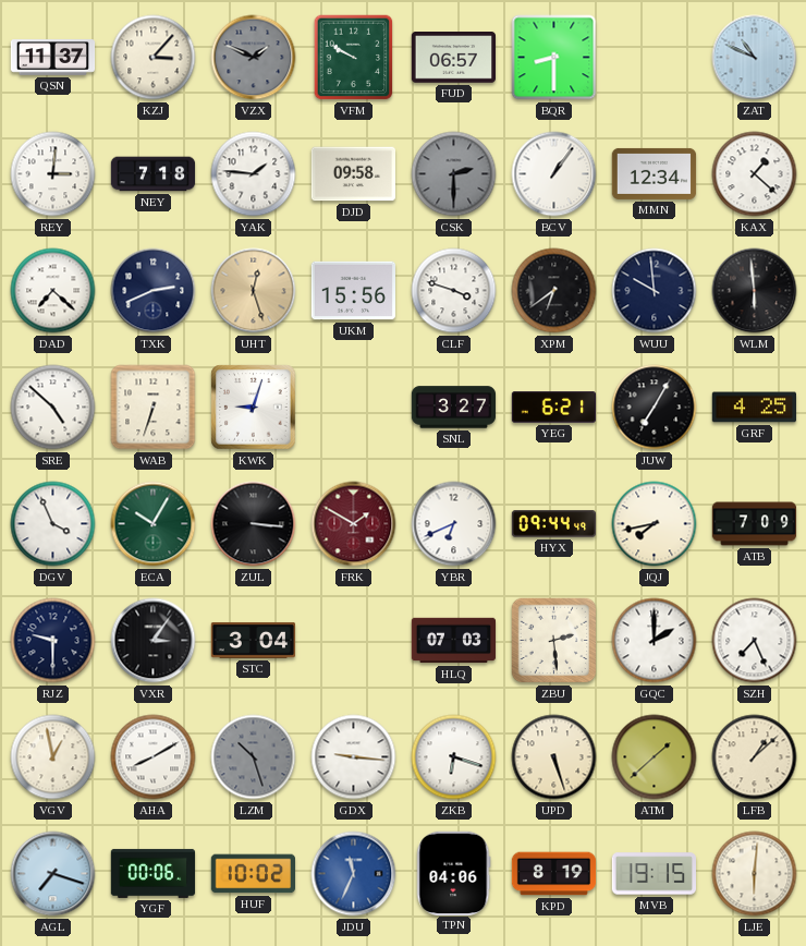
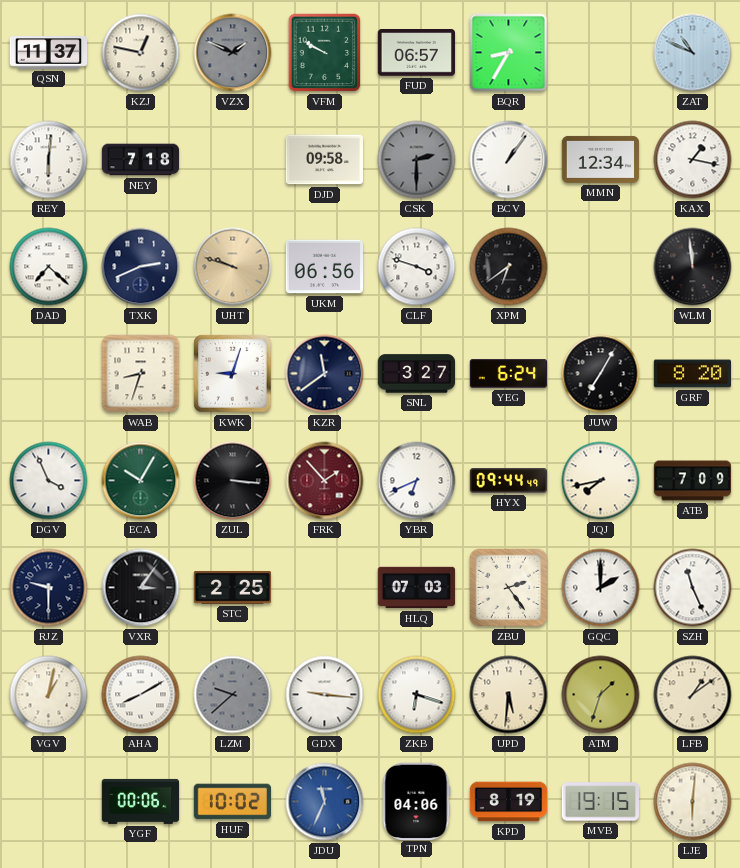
KZJ: 3:07 -> 12:47
BQR: 8:30 -> 8:35
REY: 3:01 -> 6:01
YAK: 1:46 -> none
KAX: 1:22 -> 1:17
UHT: 12:27 -> 9:48
UKM: 15:56 -> 06:56
WUU: 9:59 -> none
WLM: 5:59 -> 11:59
SRE: 4:52 -> none
WAB: 6:33 -> 8:33
KZR: none -> 11:39
YEG: 6:21 -> 6:24
GRF: 4:25 -> 8:20
FRK: 1:50 -> 1:53
STC: 3:04 -> 2:25
ZBU: 2:29 -> 2:24
SZH: 7:26 -> 11:26
VGV: 12:58 -> 1:02
LZM: 10:27 -> 9:38
UPD: 5:27 -> 5:31
ATM: 1:38 -> 1:33
LFB: 1:08 -> 1:09
AGL: 7:18 -> none
